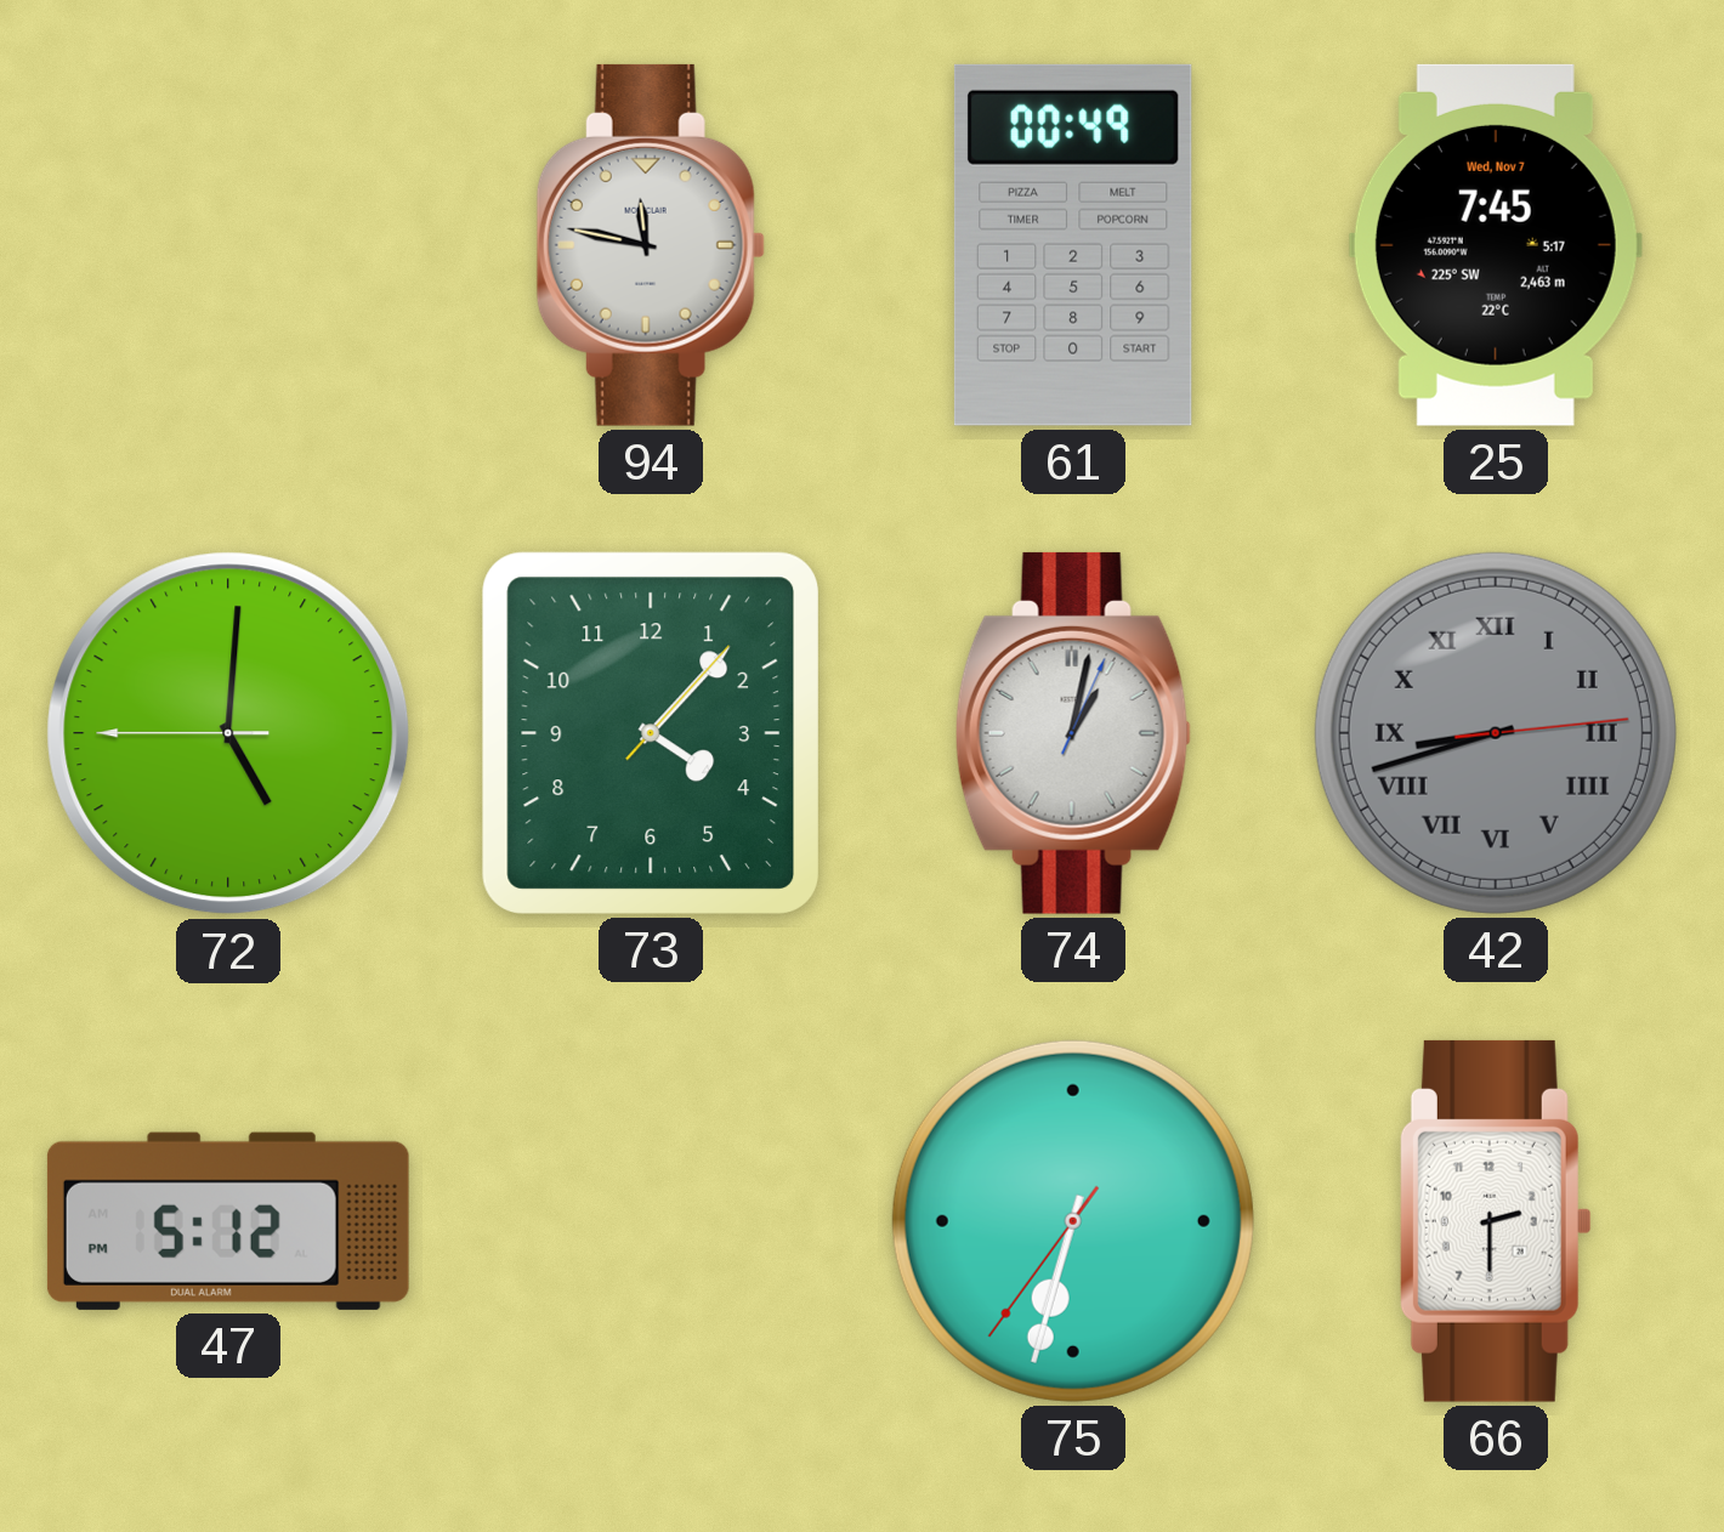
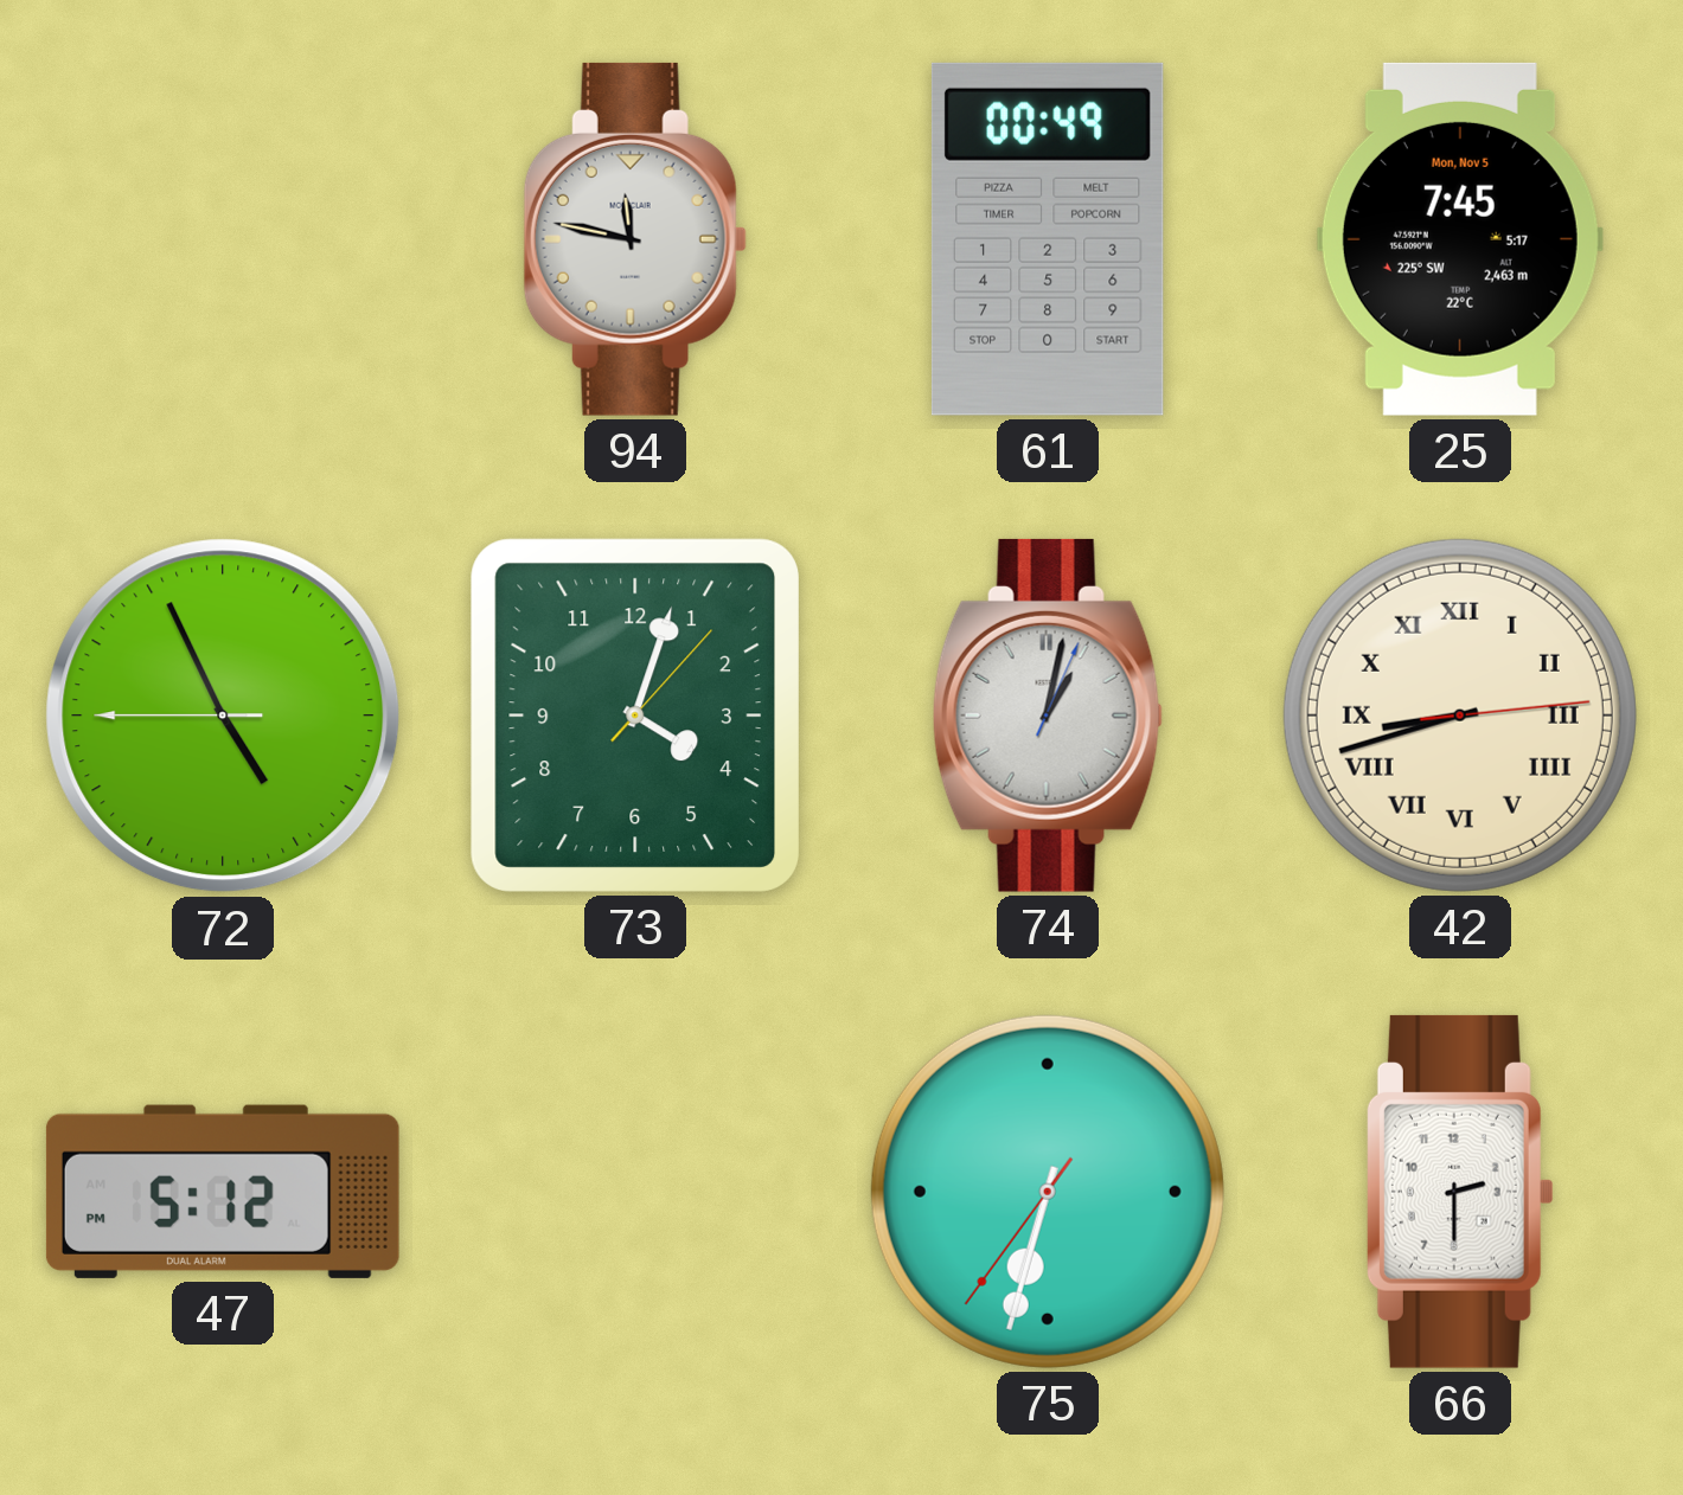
25 date: Wed, Nov 7 -> Mon, Nov 5
72: 5:00 -> 4:55
73: 4:07 -> 4:03
42 dial: grey -> cream
